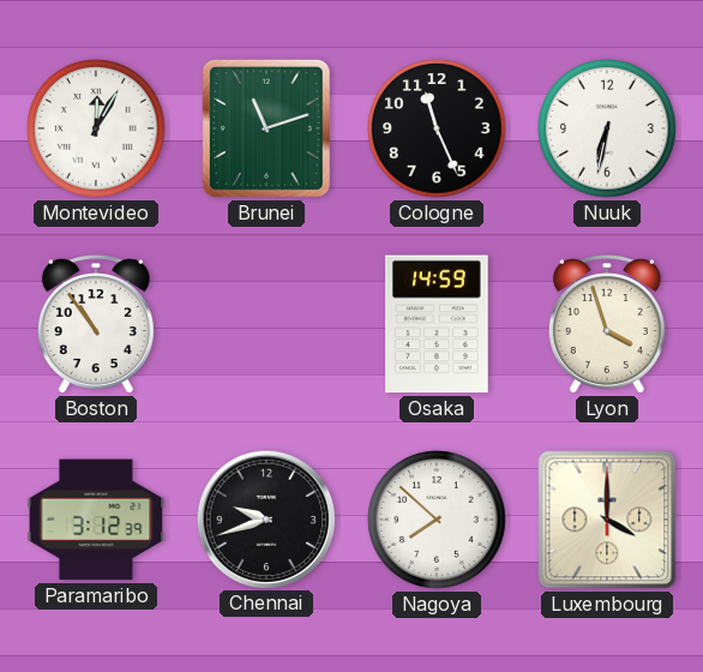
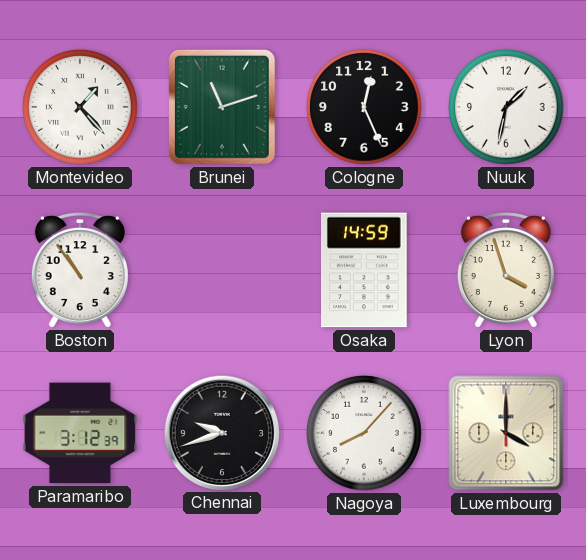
Montevideo: 12:05 -> 1:23
Cologne: 11:26 -> 12:26
Nuuk: 6:32 -> 1:32
Nagoya: 7:52 -> 8:07
